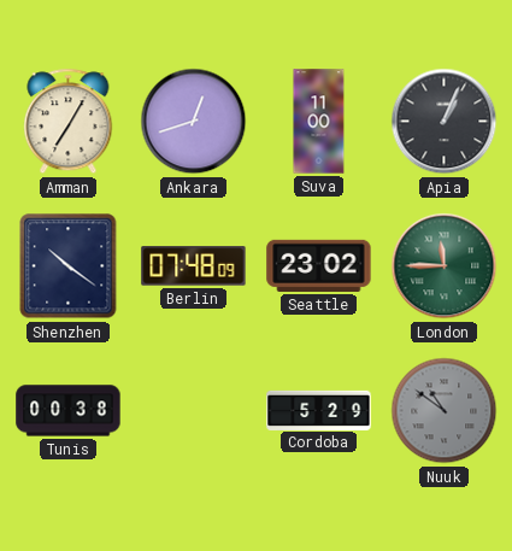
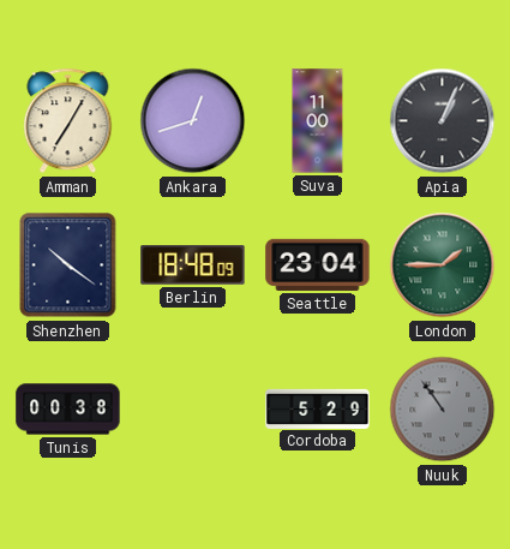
Berlin: 07:48 -> 18:48
Seattle: 23:02 -> 23:04
London: 11:45 -> 1:45
Nuuk: 10:51 -> 10:54
